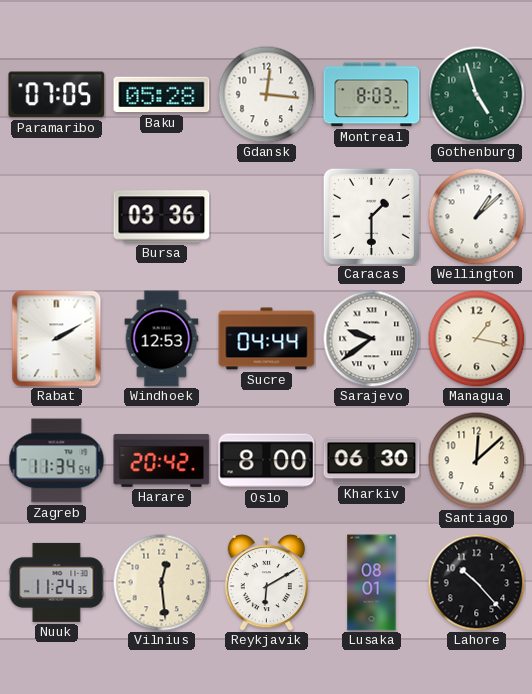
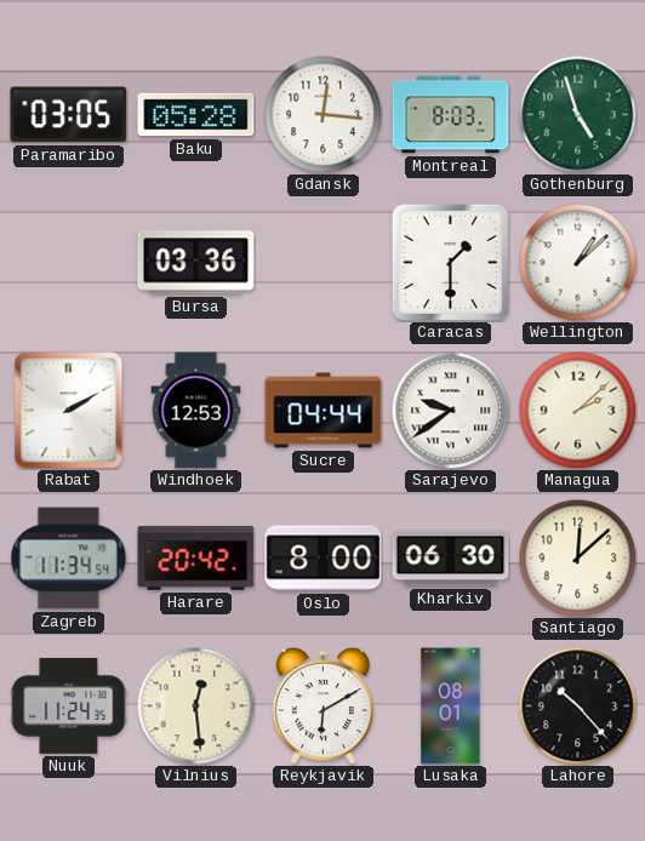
Paramaribo: 07:05 -> 03:05
Managua: 1:17 -> 2:08
